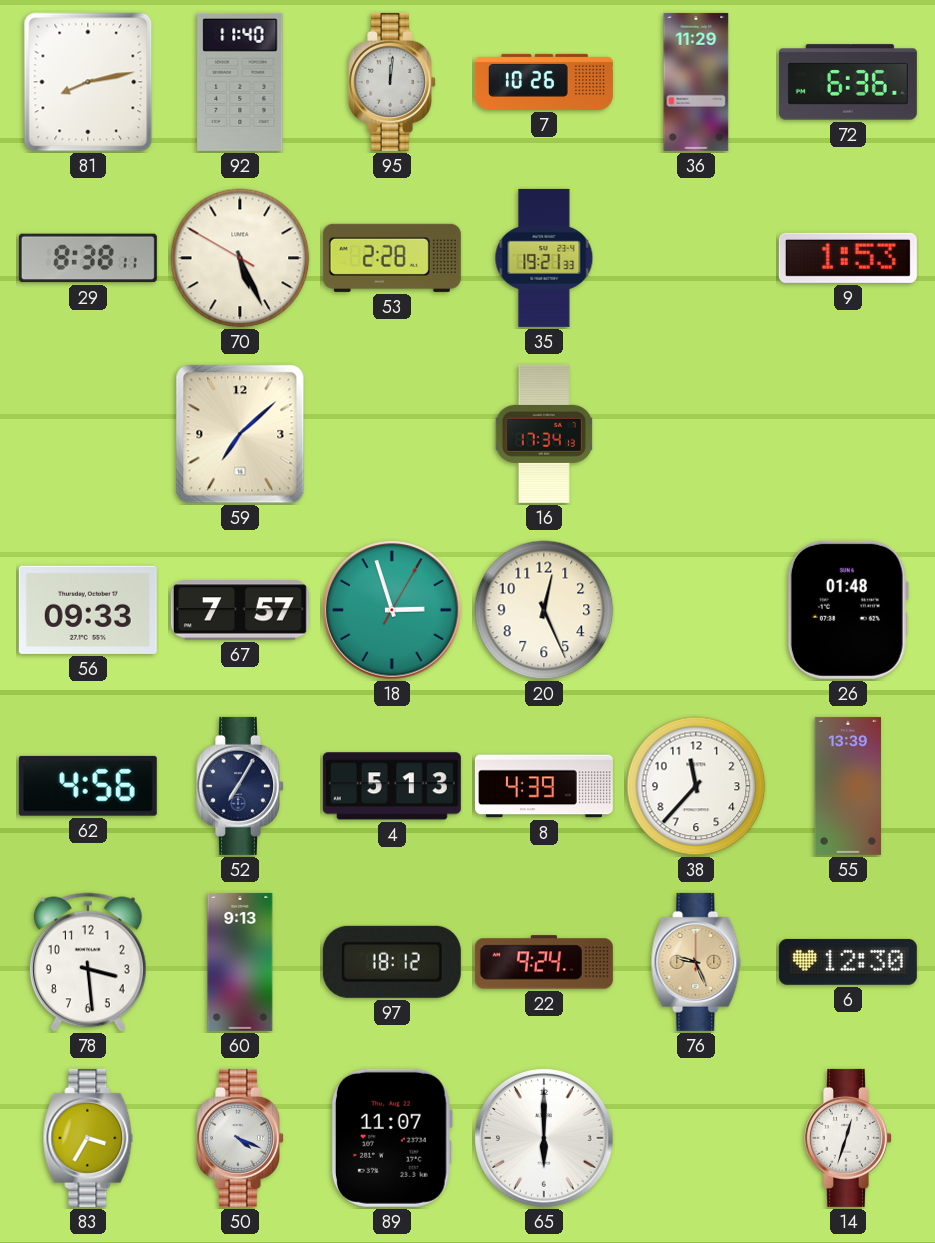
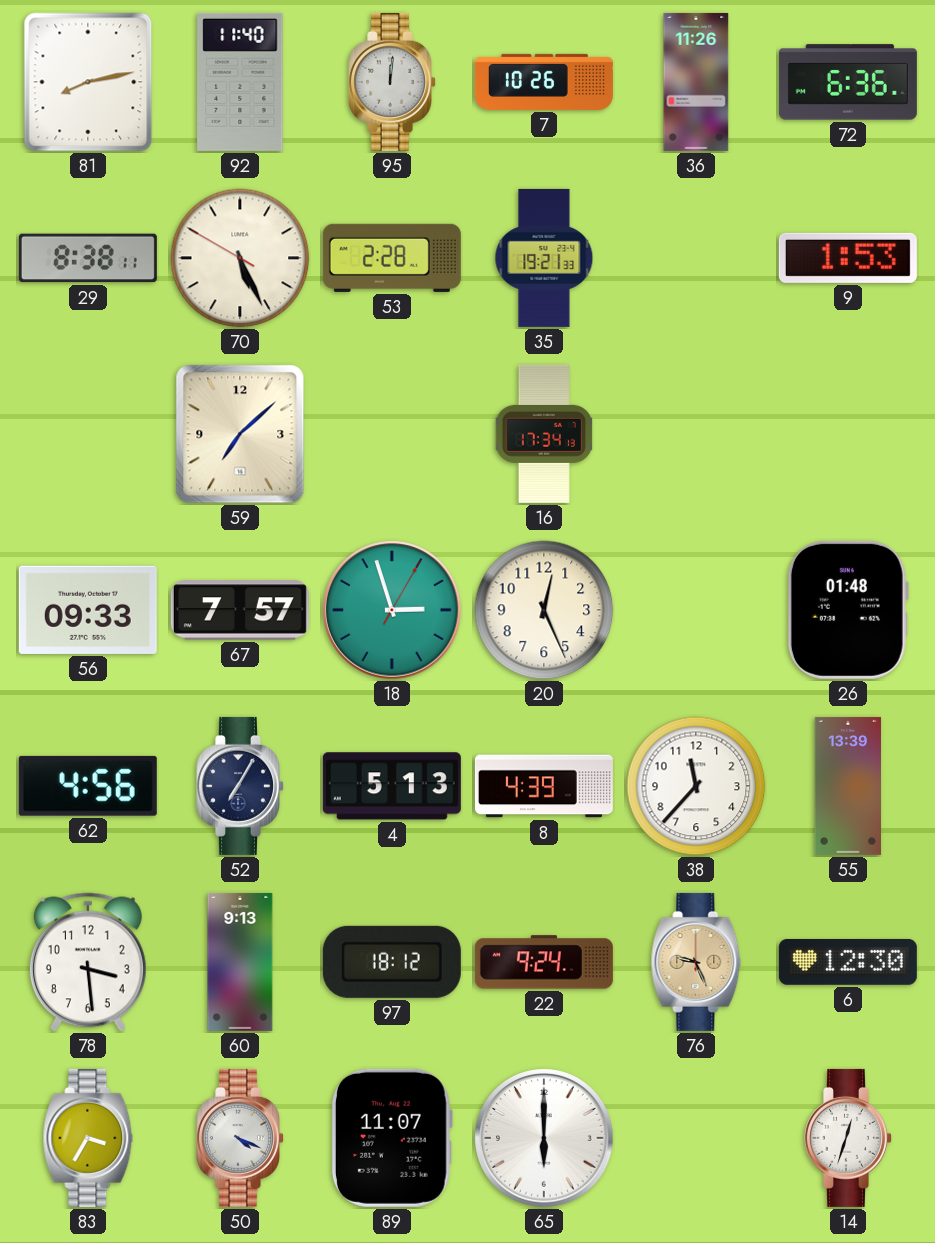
36: 11:29 -> 11:26
